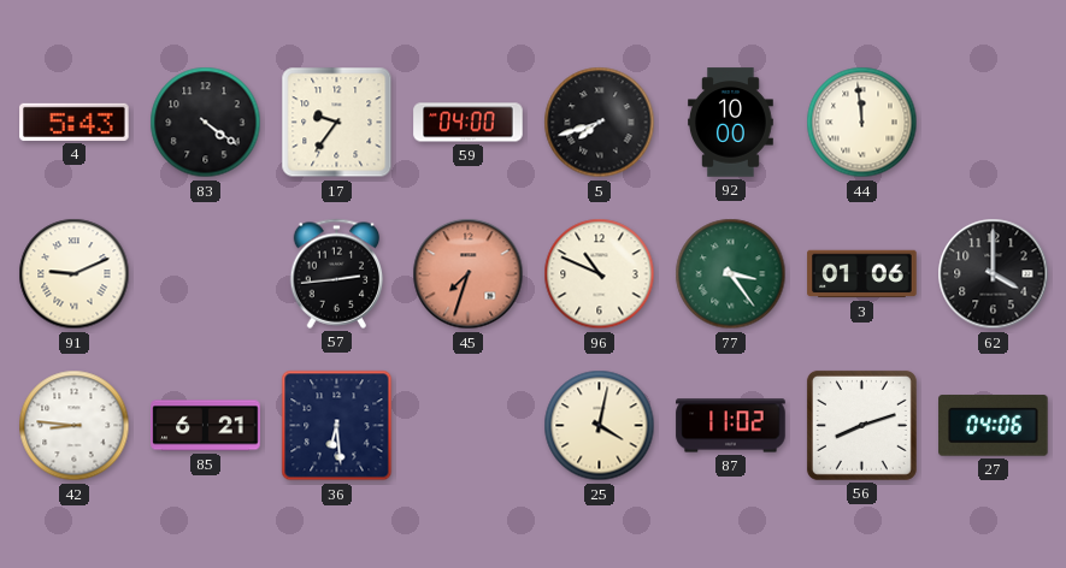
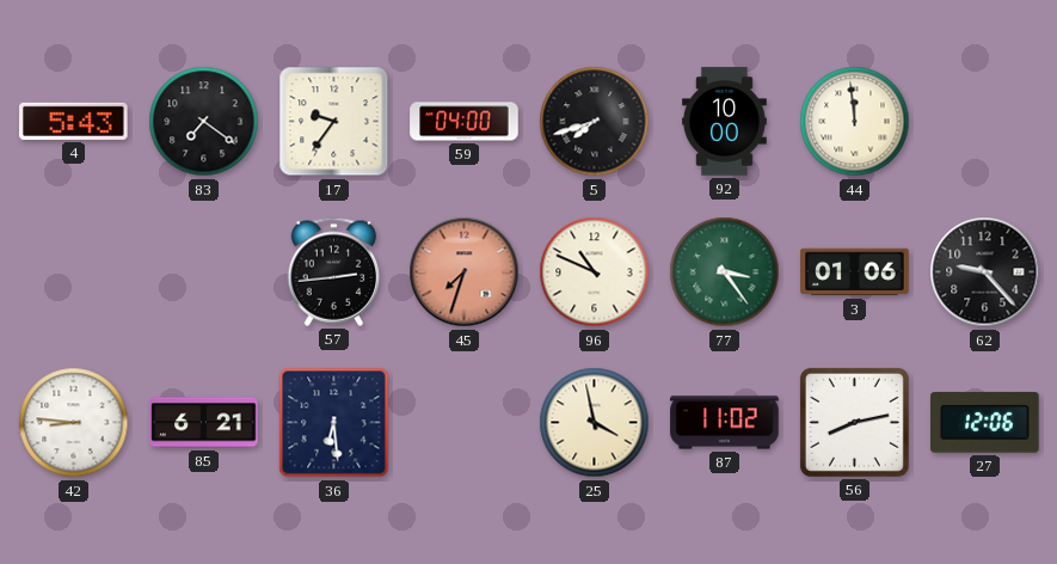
83: 4:21 -> 7:21
91: 9:11 -> none
62: 4:00 -> 9:23
25: 4:02 -> 3:58
56: 8:12 -> 8:13
27: 04:06 -> 12:06
